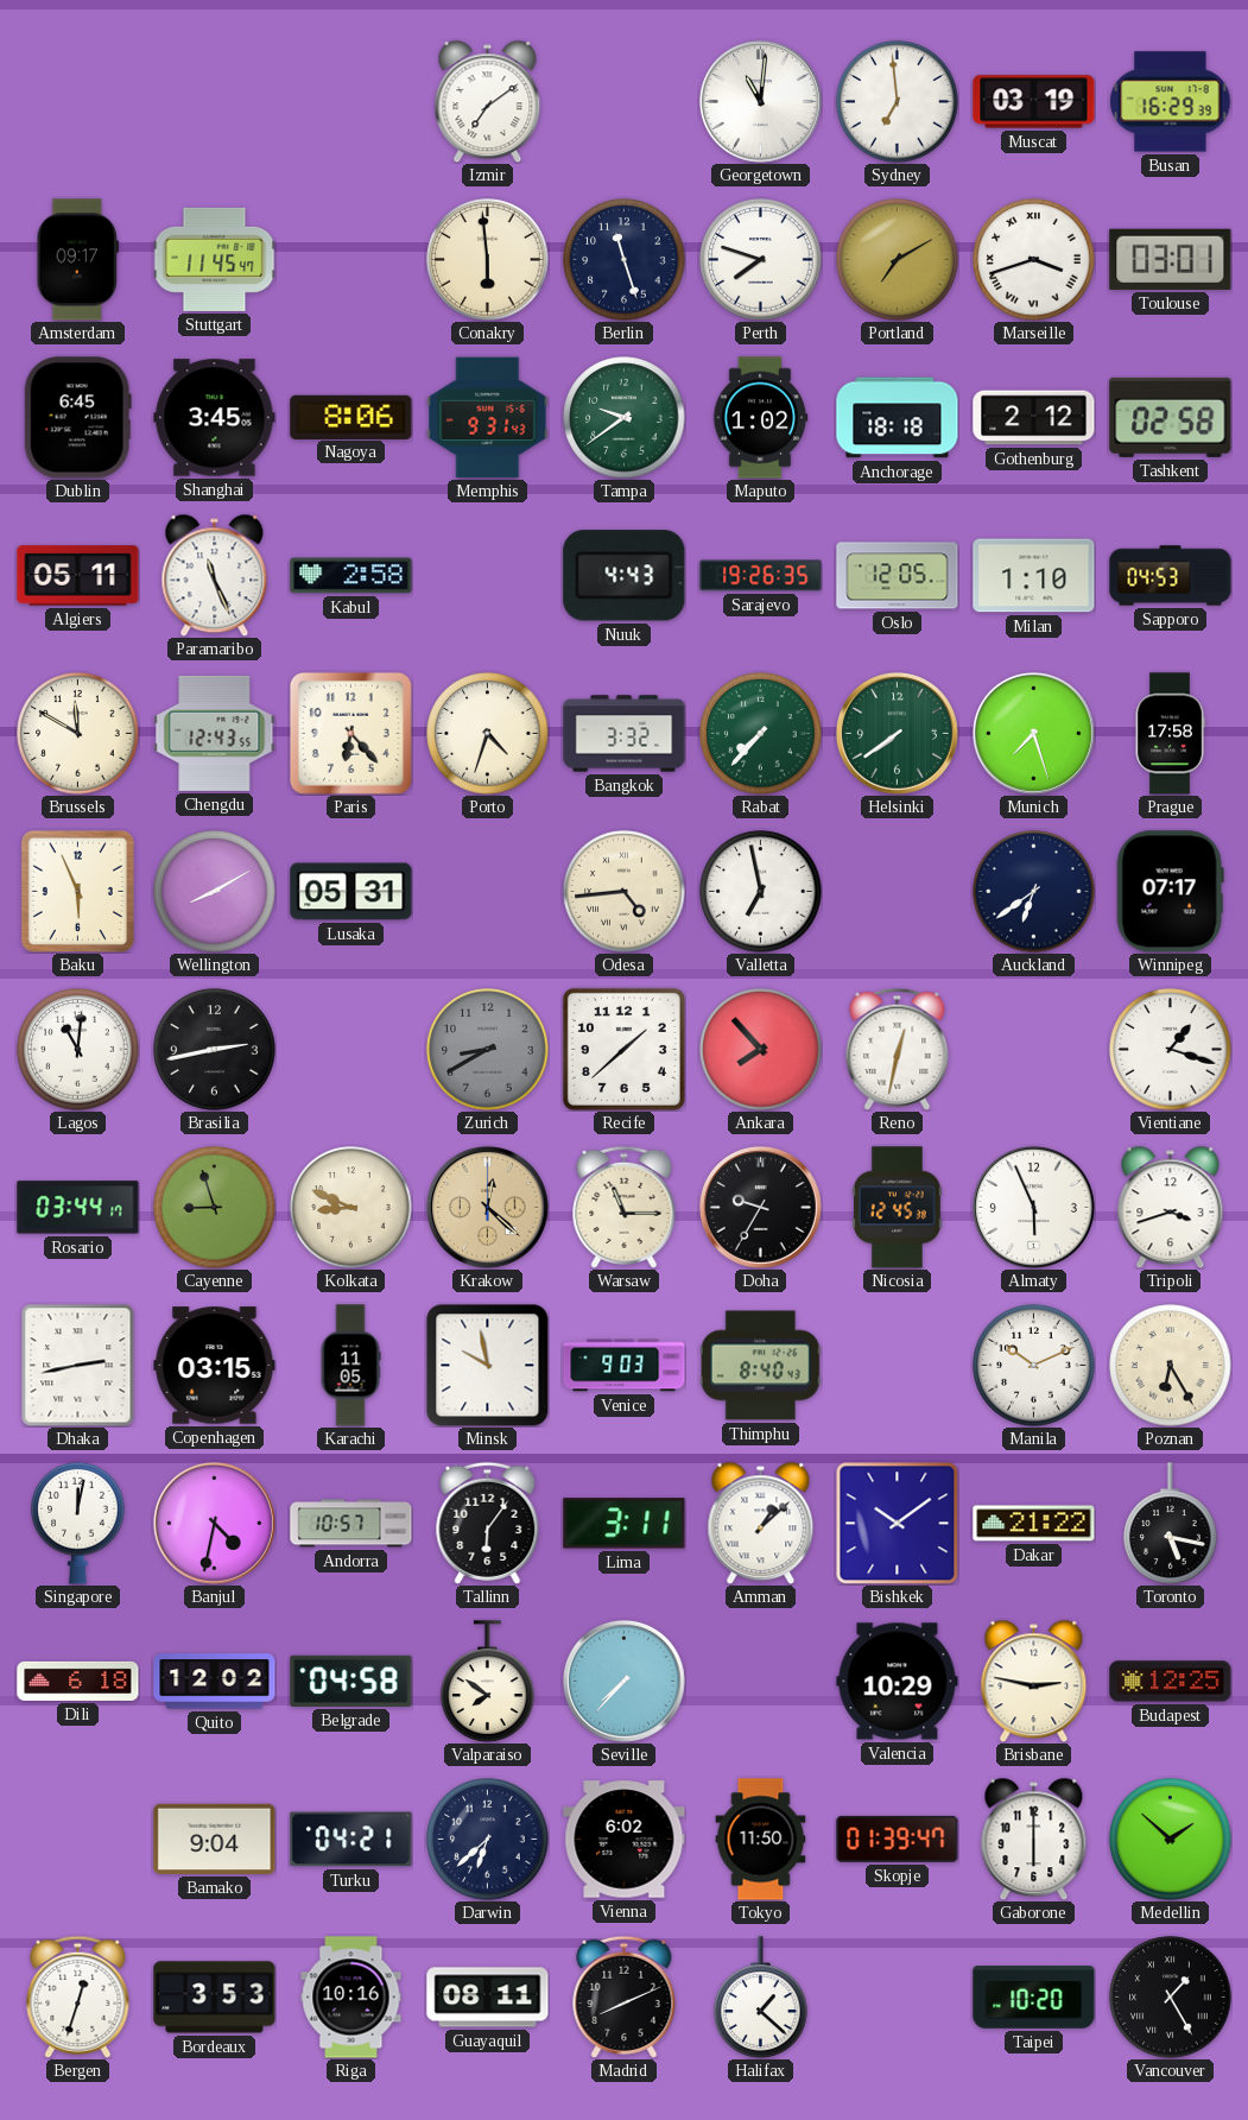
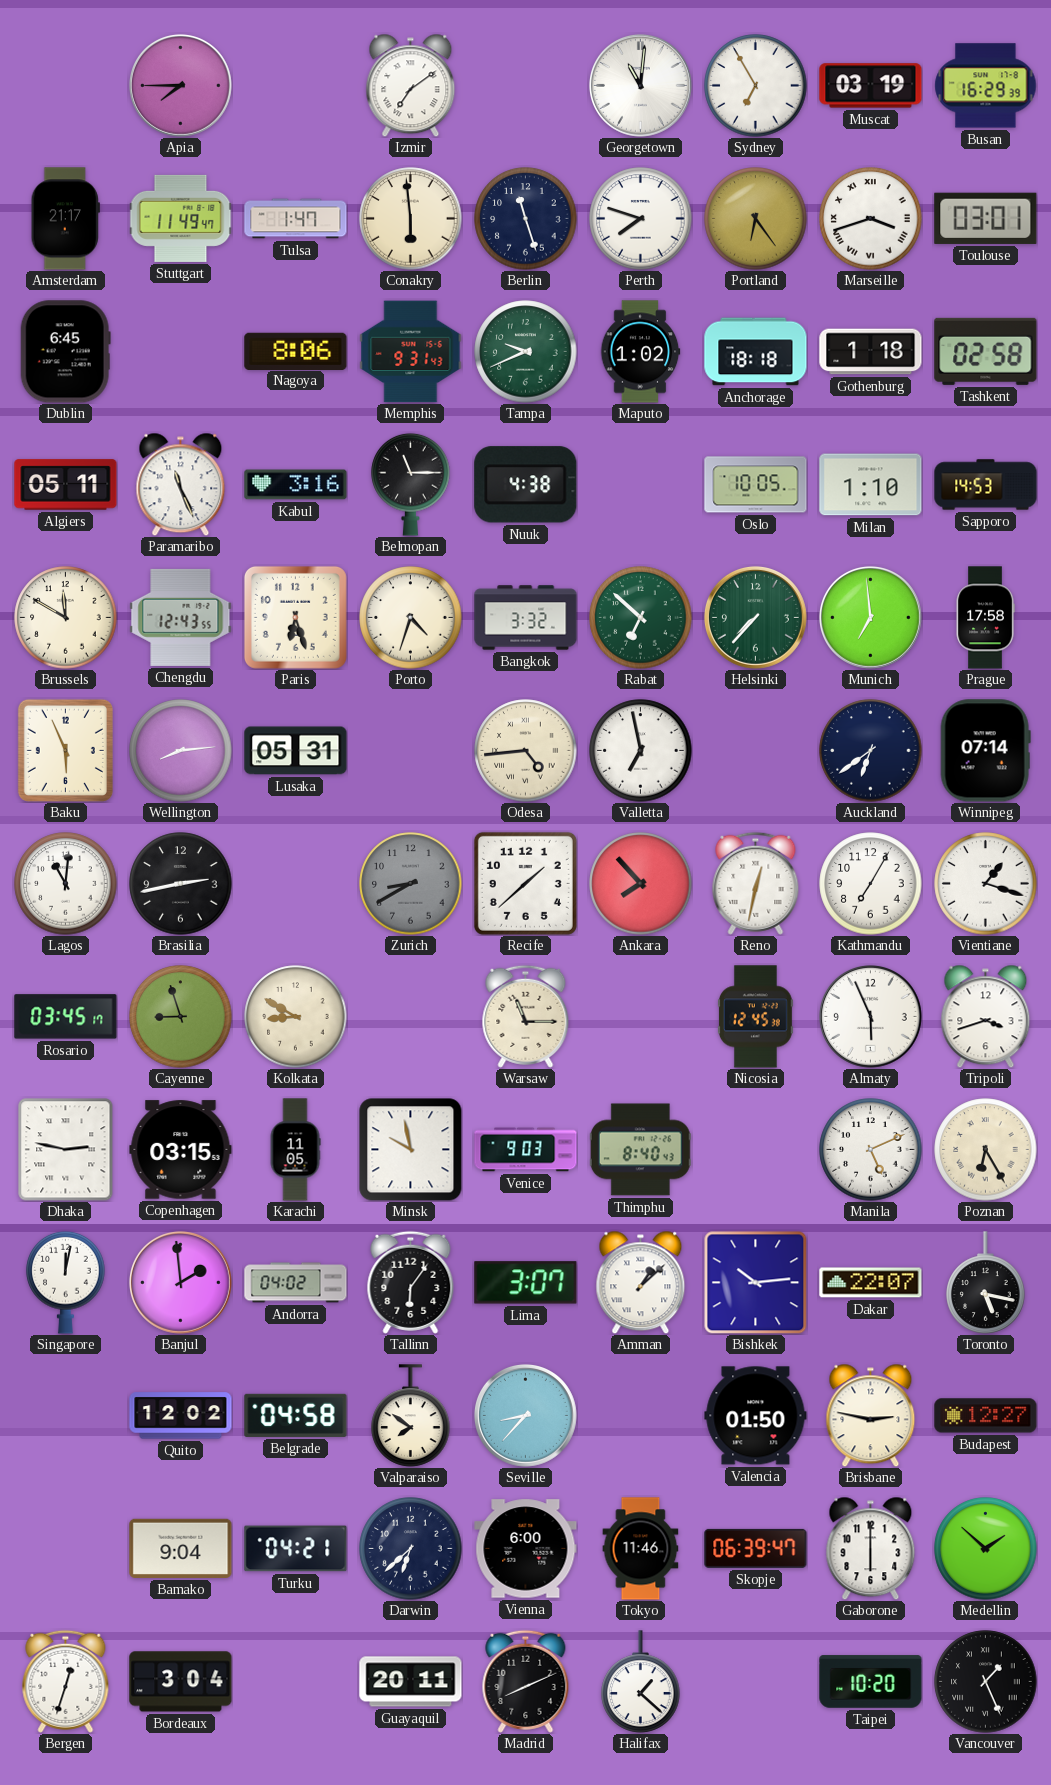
Apia: none -> 7:45
Sydney: 6:59 -> 6:55
Amsterdam: 09:17 -> 21:17
Stuttgart: 11:45 -> 11:49
Tulsa: none -> 1:47
Portland: 7:10 -> 6:24
Shanghai: 3:45 -> none
Tampa: 9:39 -> 9:41
Gothenburg: 2:12 -> 1:18
Kabul: 2:58 -> 3:16
Belmopan: none -> 11:15
Nuuk: 4:43 -> 4:38
Sarajevo: 19:26 -> none
Oslo: 12:05 -> 10:05
Sapporo: 04:53 -> 14:53
Paris: 6:23 -> 6:27
Rabat: 7:37 -> 6:52
Helsinki: 7:39 -> 7:37
Munich: 7:27 -> 6:59
Wellington: 8:10 -> 8:14
Winnipeg: 07:17 -> 07:14
Kathmandu: none -> 7:05
Rosario: 03:44 -> 03:45
Kolkata: 8:49 -> 8:50
Krakow: 12:22 -> none
Doha: 9:35 -> none
Dhaka: 2:43 -> 2:47
Manila: 10:11 -> 5:11
Banjul: 4:32 -> 1:59
Andorra: 10:57 -> 04:02
Lima: 3:11 -> 3:07
Bishkek: 10:09 -> 10:14
Dakar: 21:22 -> 22:07
Dili: 6:18 -> none
Seville: 7:37 -> 8:37
Valencia: 10:29 -> 01:50
Budapest: 12:25 -> 12:27
Vienna: 6:02 -> 6:00
Tokyo: 11:50 -> 11:46
Skopje: 01:39 -> 06:39
Bordeaux: 3:53 -> 3:04
Riga: 10:16 -> none
Guayaquil: 08:11 -> 20:11
Vancouver: 1:25 -> 1:26
